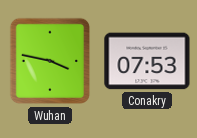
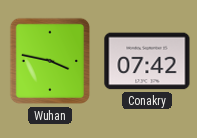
Conakry: 07:53 -> 07:42
